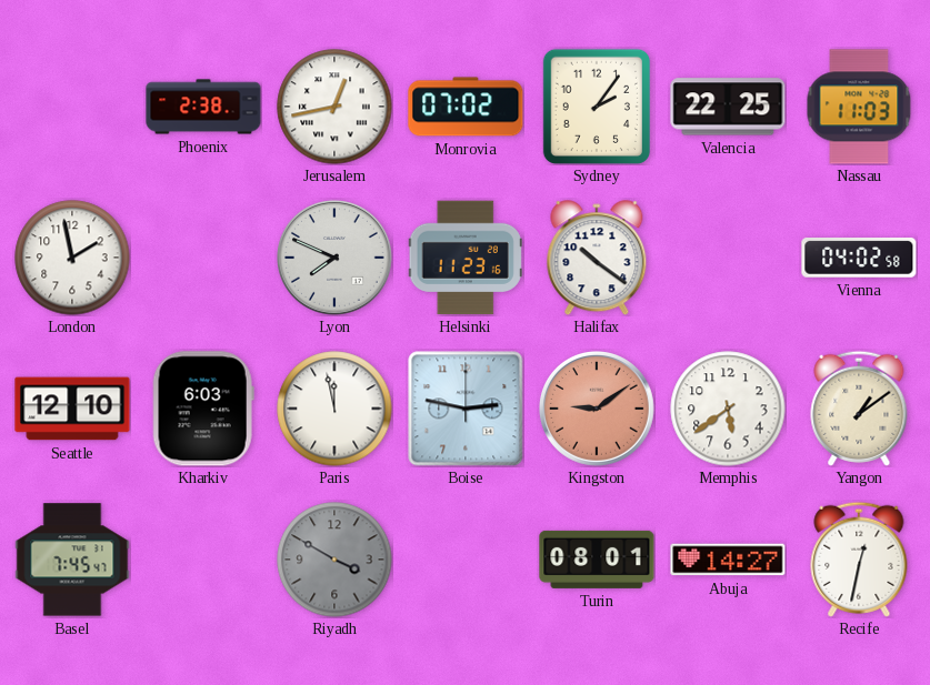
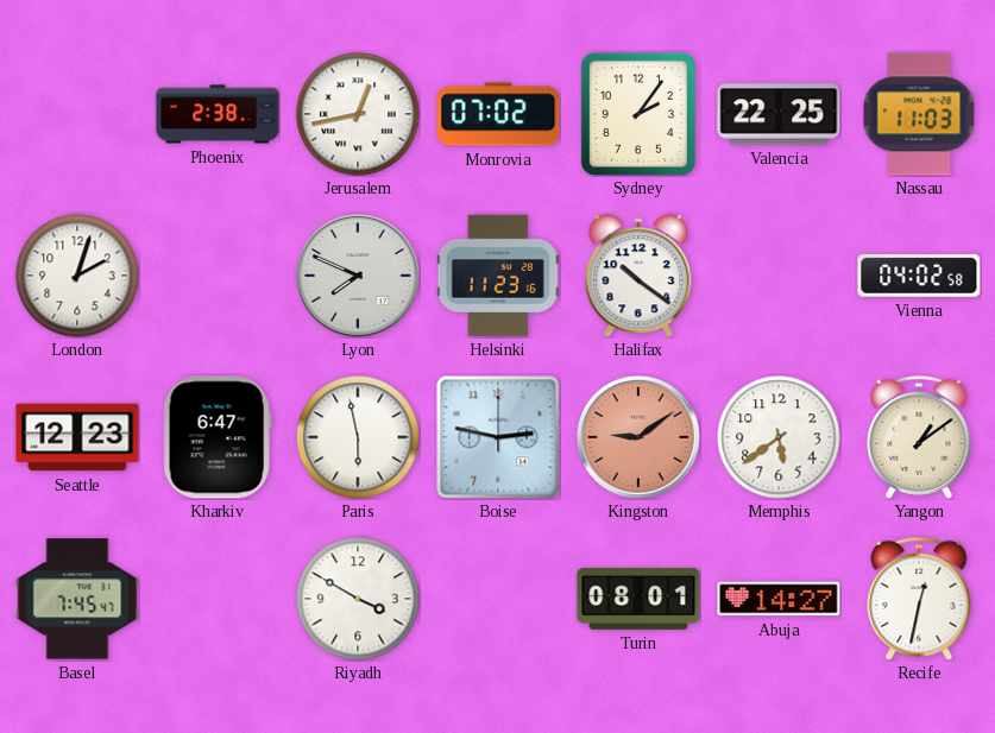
London: 1:58 -> 2:03
Seattle: 12:10 -> 12:23
Kharkiv: 6:03 -> 6:47
Paris: 11:58 -> 5:58
Riyadh dial: grey -> white
